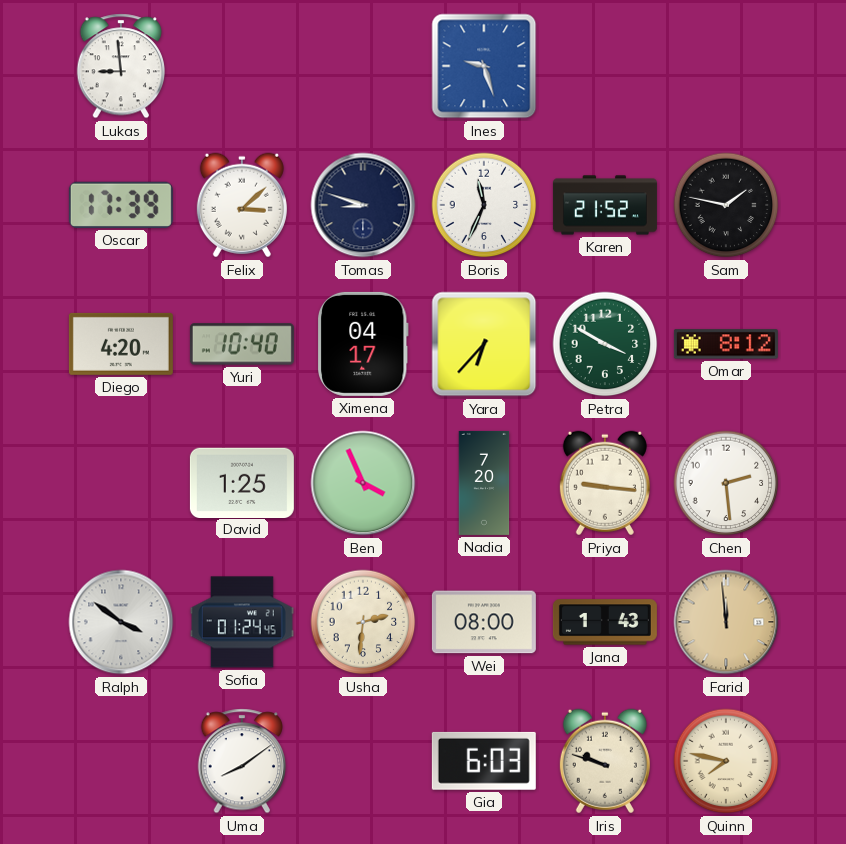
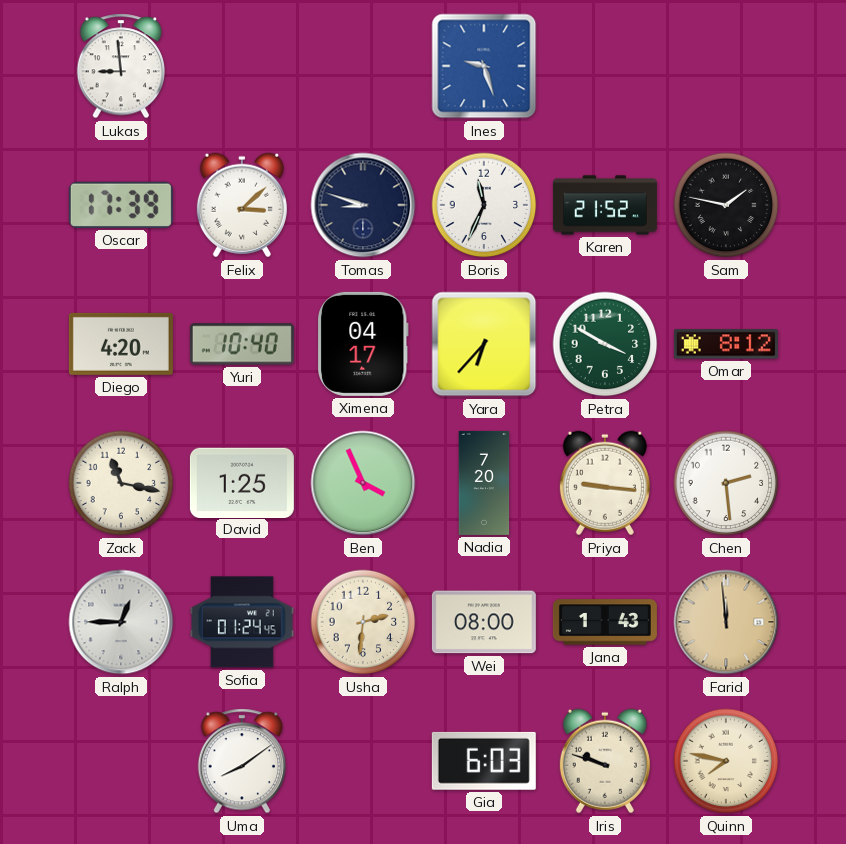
Zack: none -> 11:17
Ralph: 3:51 -> 12:45
